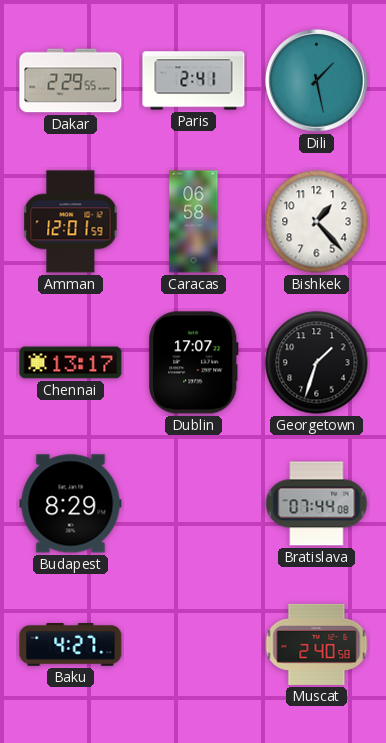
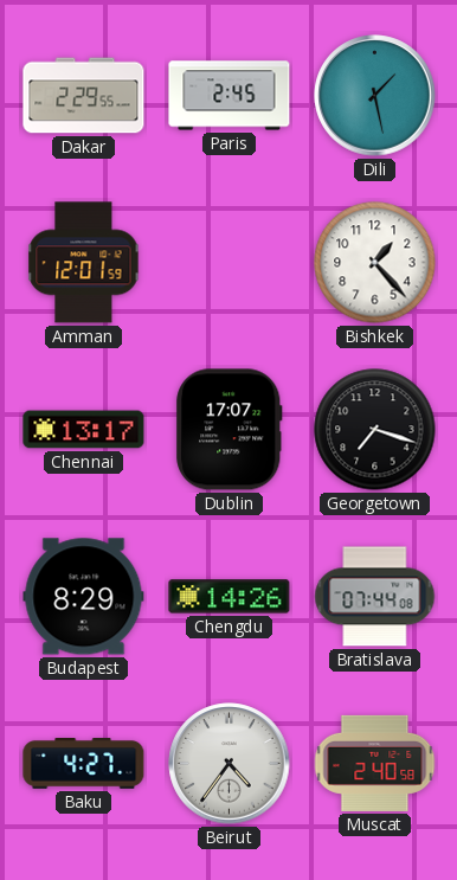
Paris: 2:41 -> 2:45
Caracas: 06:58 -> none
Georgetown: 1:33 -> 7:18
Chengdu: none -> 14:26
Beirut: none -> 4:36
